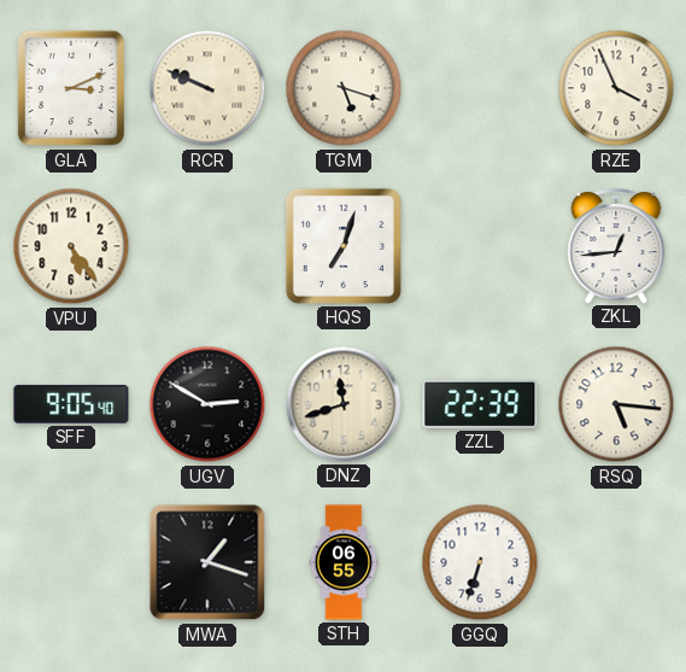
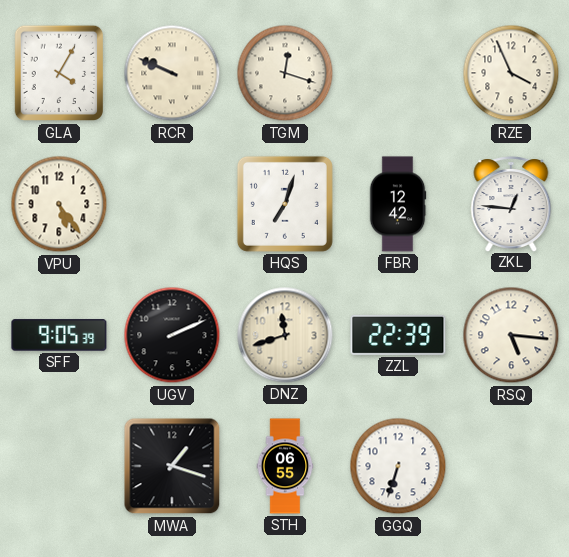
GLA: 3:11 -> 4:05
TGM: 5:18 -> 12:18
FBR: none -> 12:42
ZKL: 12:44 -> 12:46
SFF: 9:05:40 -> 9:05:39
UGV: 2:50 -> 2:11
